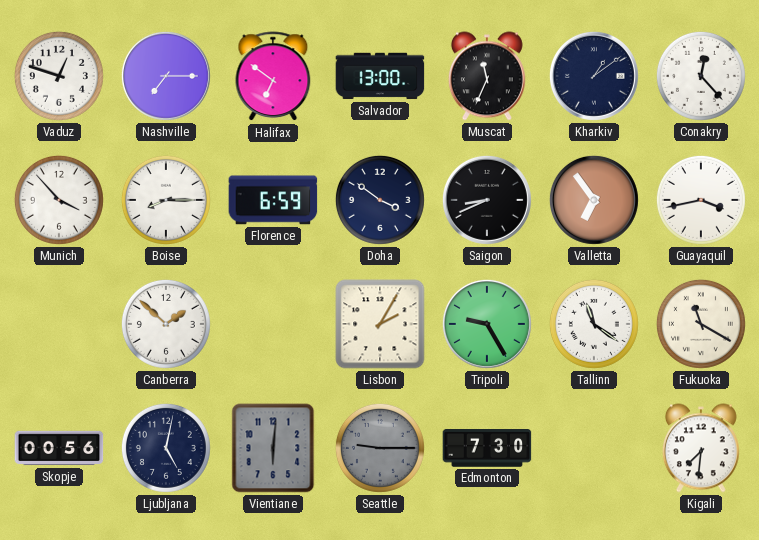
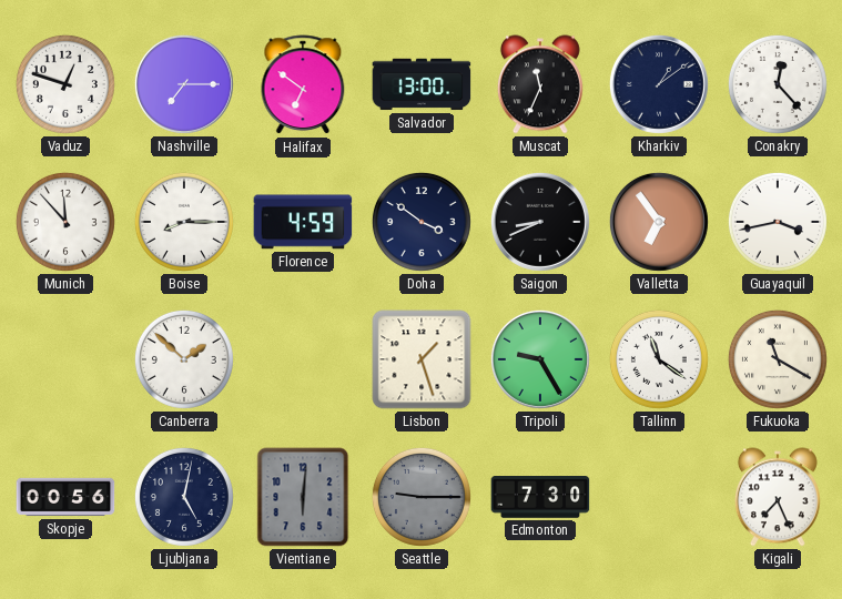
Munich: 3:53 -> 11:53
Florence: 6:59 -> 4:59
Lisbon: 2:05 -> 1:27
Kigali: 7:31 -> 7:26
